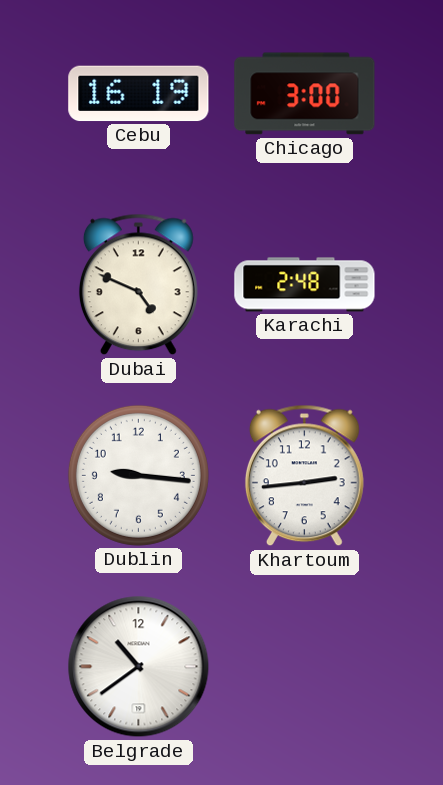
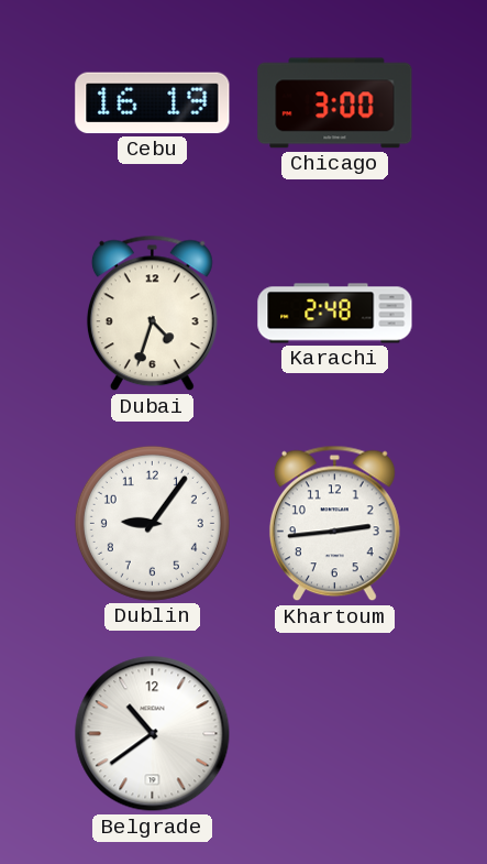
Dubai: 4:49 -> 4:33
Dublin: 9:16 -> 9:06
